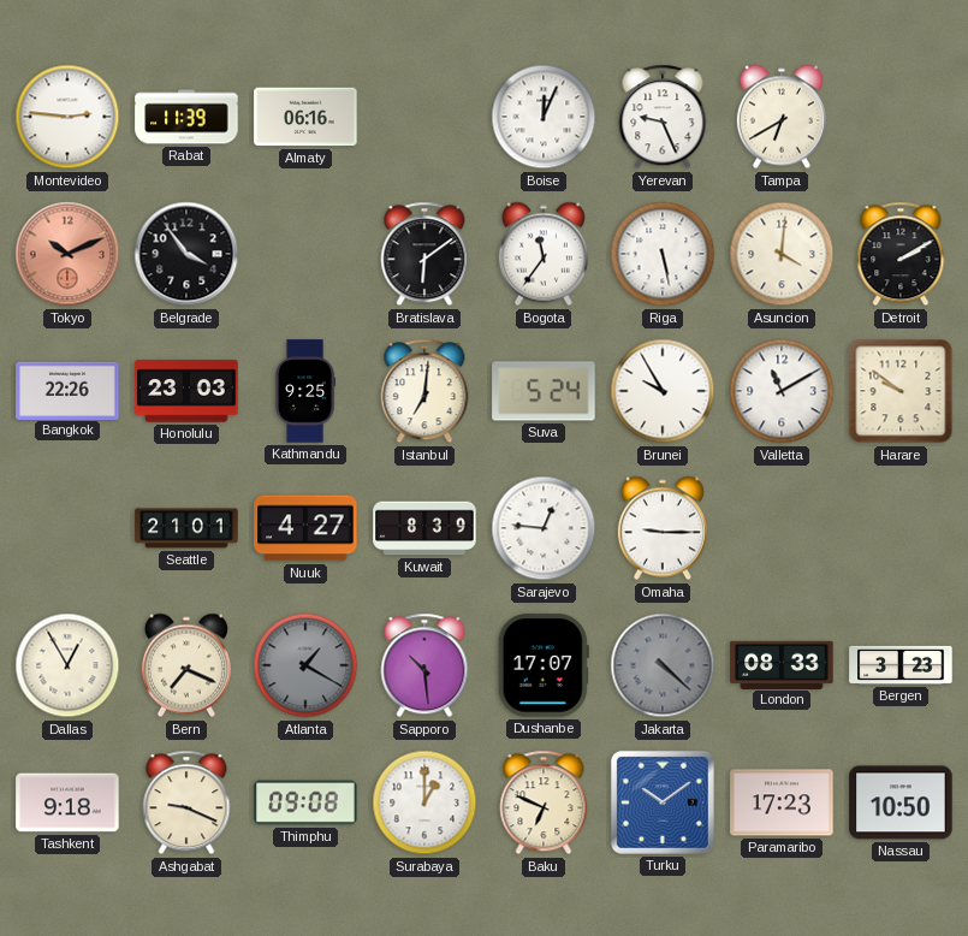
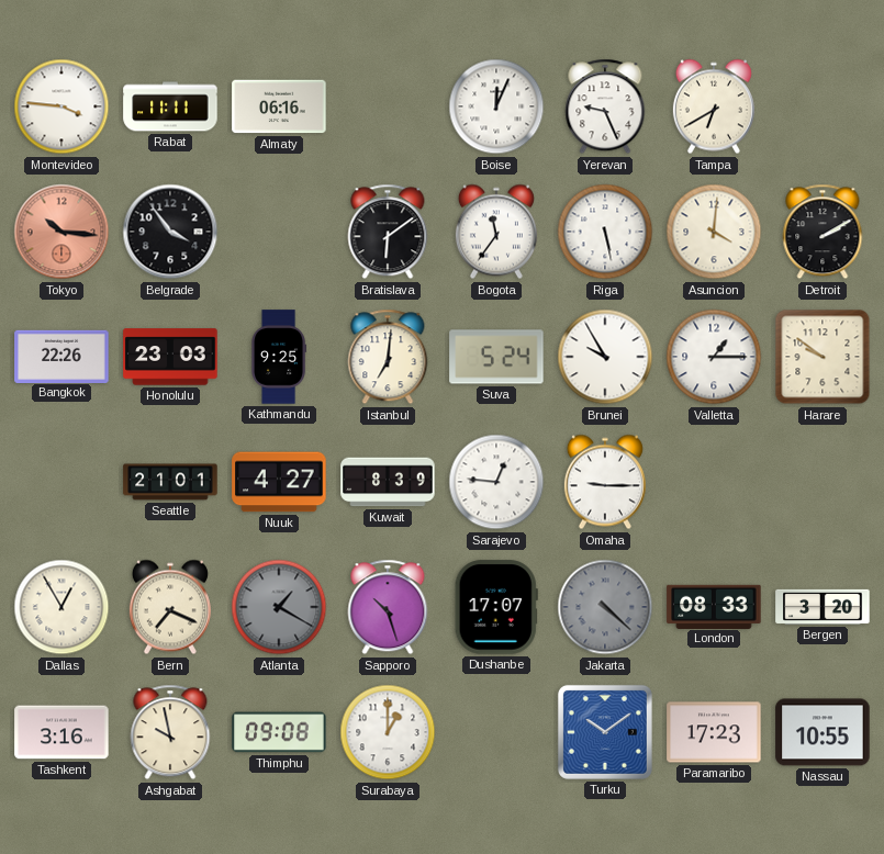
Montevideo: 2:46 -> 3:46
Rabat: 11:39 -> 11:11
Tokyo: 10:11 -> 10:16
Valletta: 11:10 -> 1:15
Sapporo: 10:29 -> 10:27
Bergen: 3:23 -> 3:20
Tashkent: 9:18 -> 3:16
Ashgabat: 9:19 -> 9:58
Baku: 6:49 -> none
Nassau: 10:50 -> 10:55
